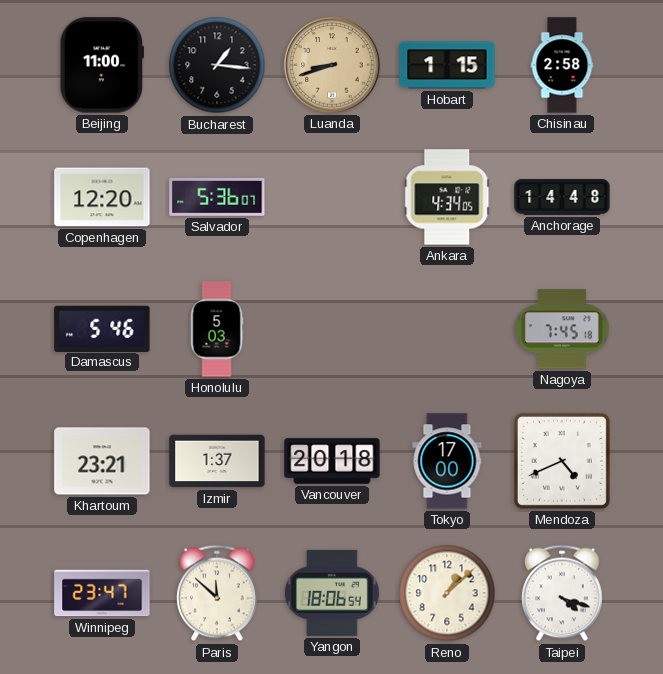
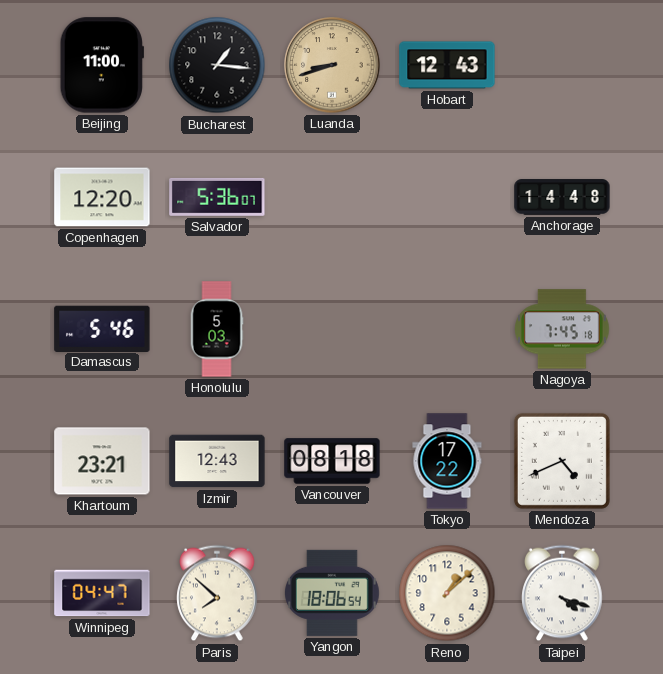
Hobart: 1:15 -> 12:43
Chisinau: 2:58 -> none
Ankara: 4:34 -> none
Izmir: 1:37 -> 12:43
Vancouver: 20:18 -> 08:18
Tokyo: 17:00 -> 17:22
Winnipeg: 23:47 -> 04:47
Paris: 11:52 -> 7:52
